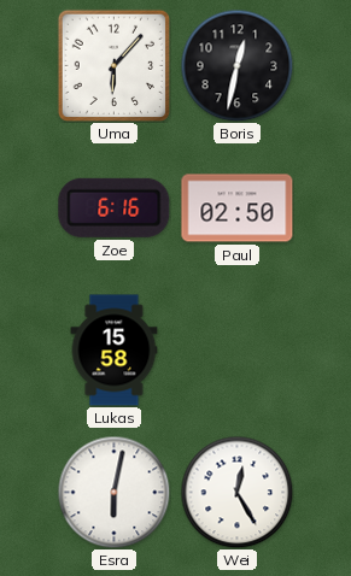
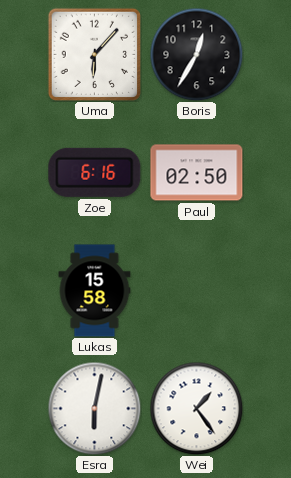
Boris: 12:32 -> 12:35
Wei: 12:25 -> 1:24
